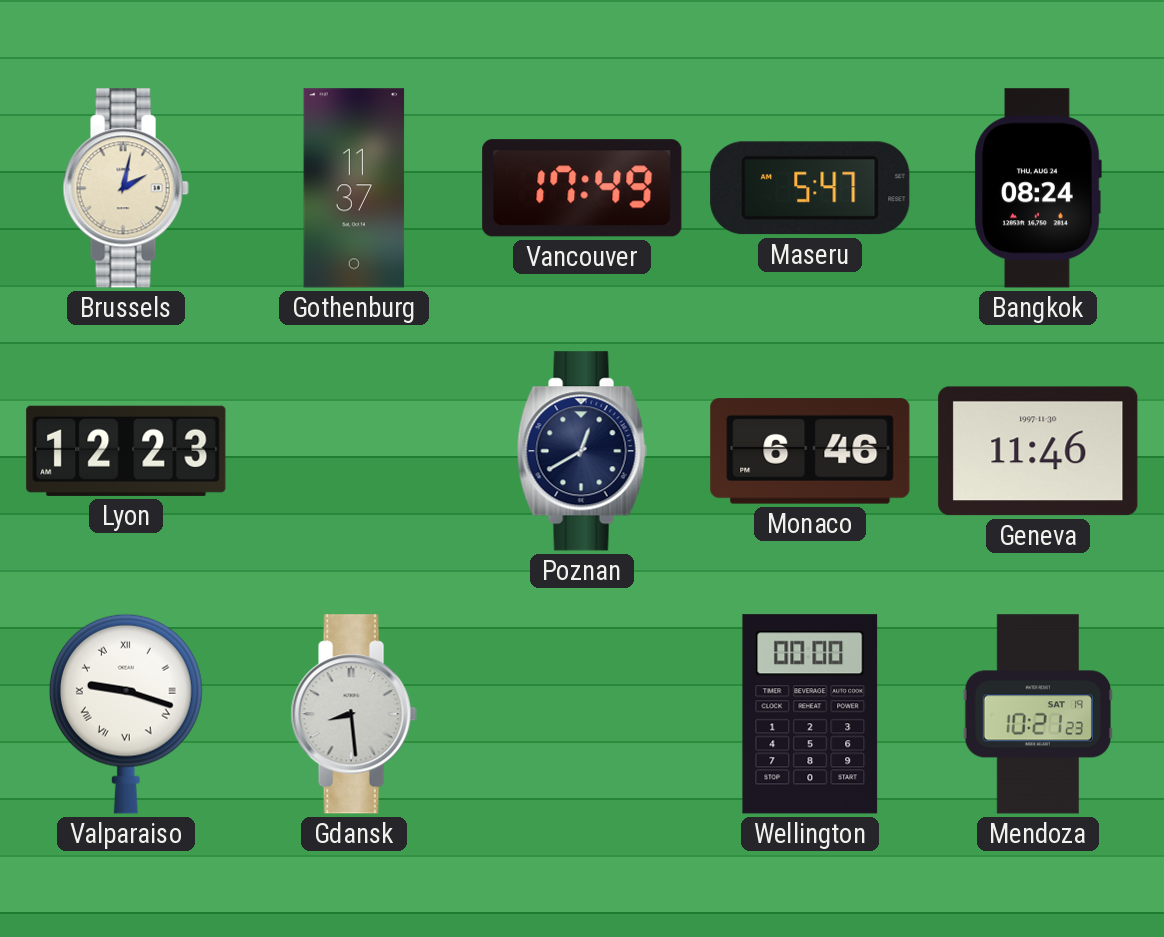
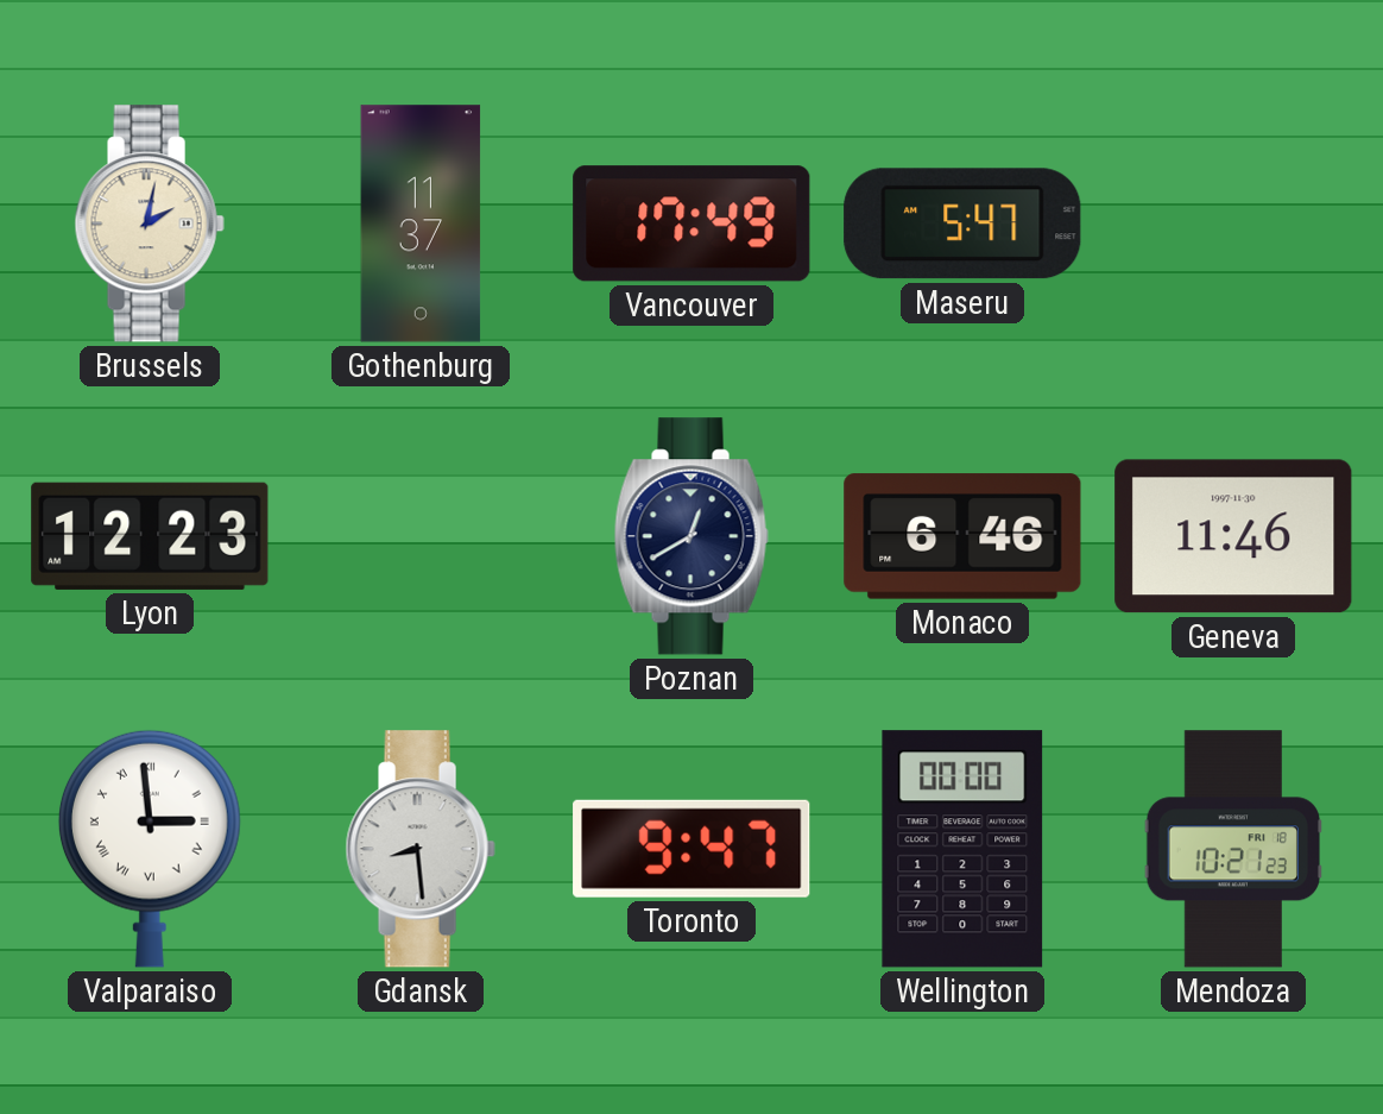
Bangkok: 08:24 -> none
Valparaiso: 9:18 -> 2:59
Toronto: none -> 9:47
Mendoza date: SAT 19 -> FRI 18
